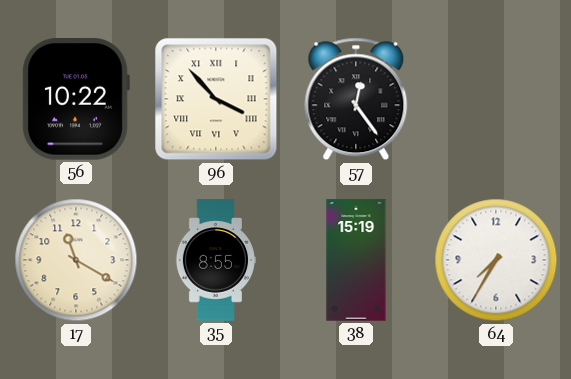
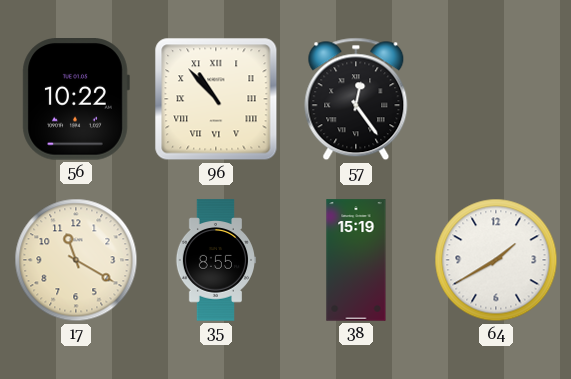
96: 3:53 -> 10:53
64: 7:35 -> 1:40
